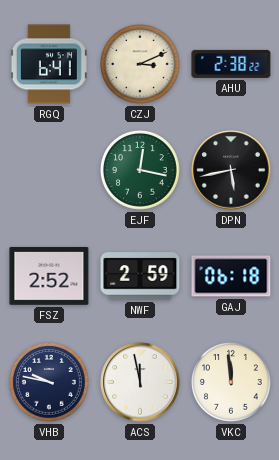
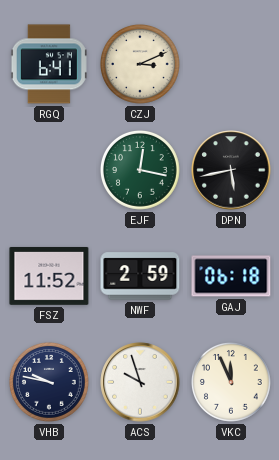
AHU: 2:38 -> none
FSZ: 2:52 -> 11:52
ACS: 11:58 -> 9:57
VKC: 11:59 -> 11:56
